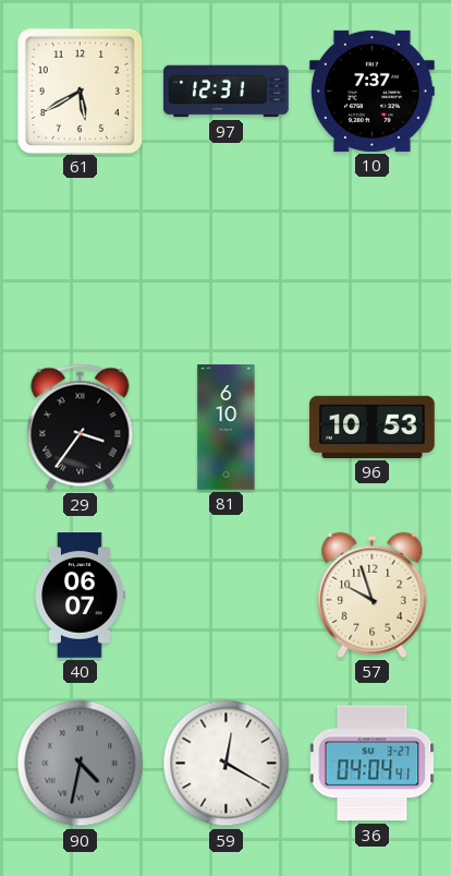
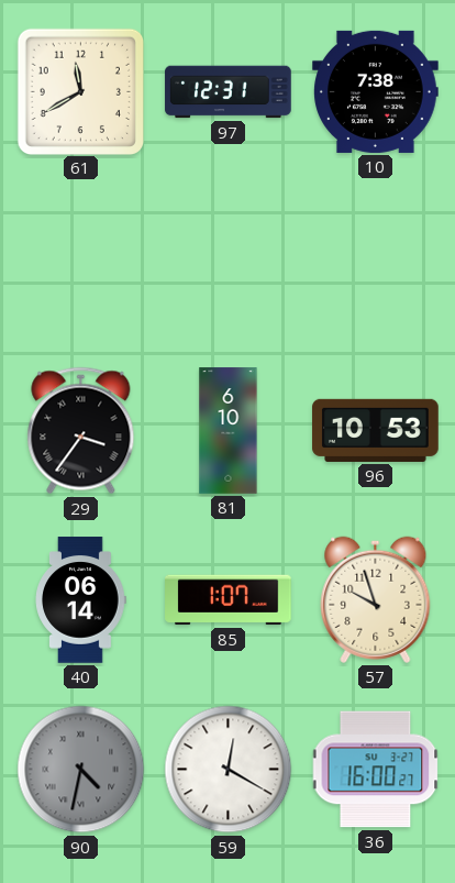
61: 5:40 -> 11:40
10: 7:37 -> 7:38
40: 06:07 -> 06:14
85: none -> 1:07
36: 04:04 -> 16:00
